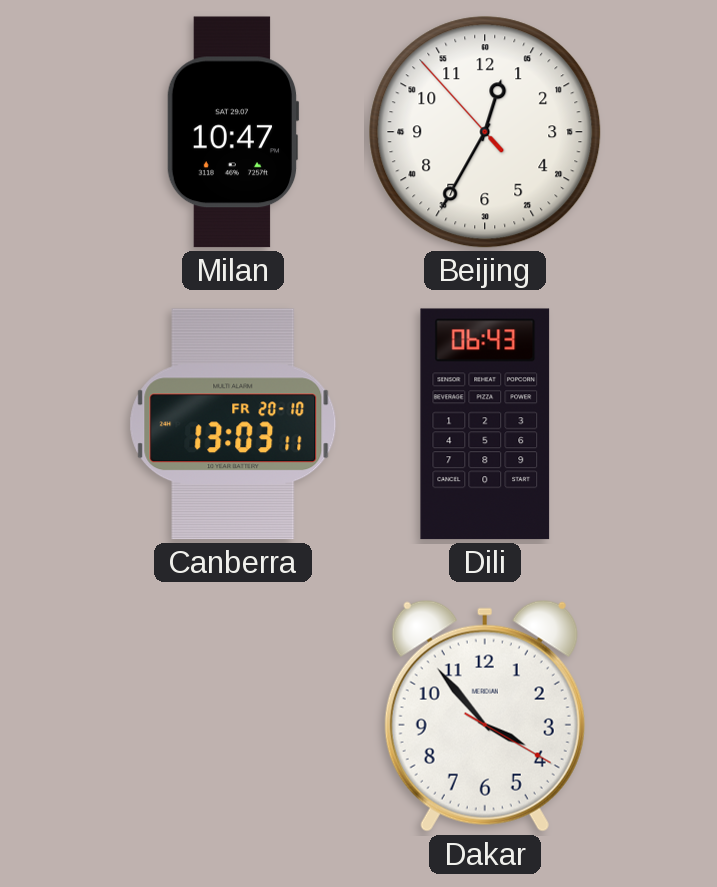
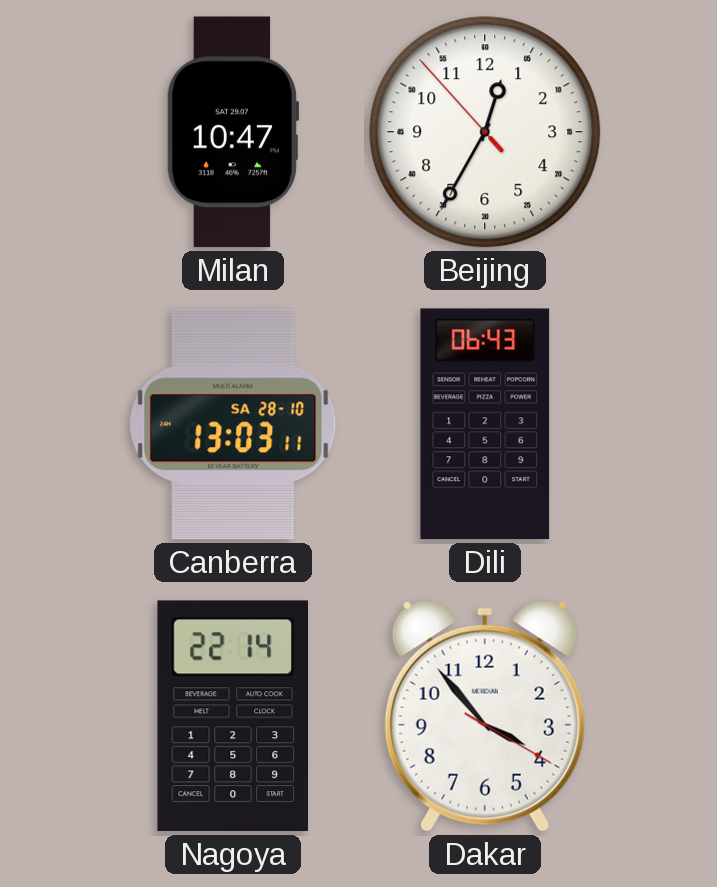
Canberra date: FR 20-10 -> SA 28-10
Nagoya: none -> 22:14
